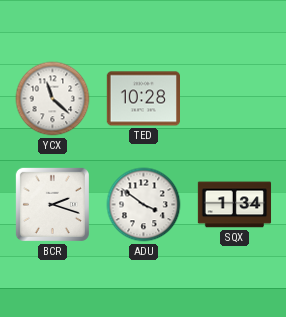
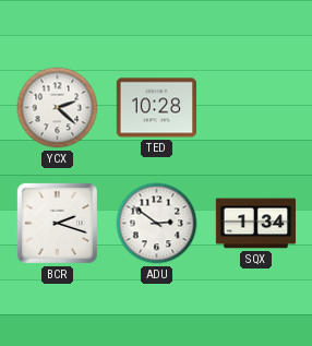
YCX: 11:22 -> 2:22
ADU: 3:51 -> 2:51
